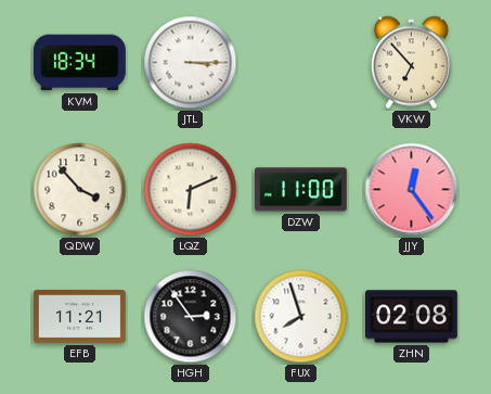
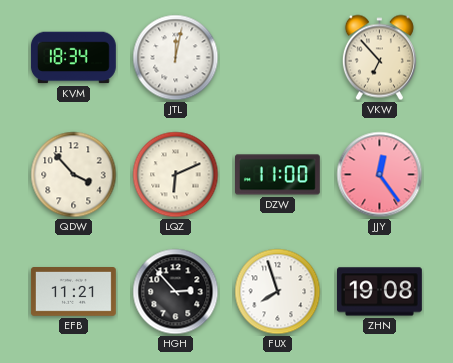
JTL: 3:15 -> 12:02
HGH: 2:54 -> 2:53
ZHN: 02:08 -> 19:08
